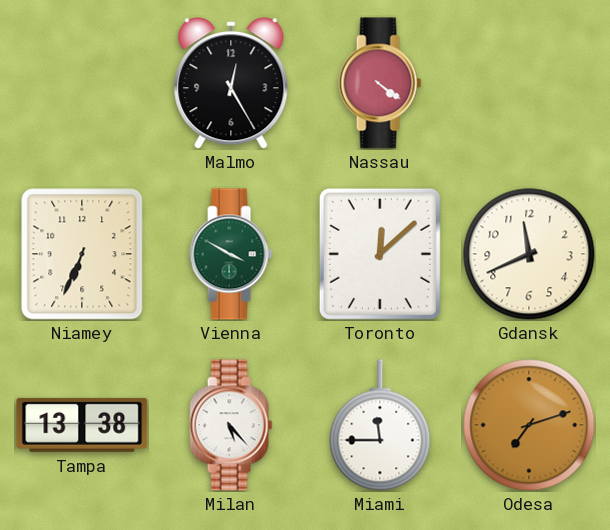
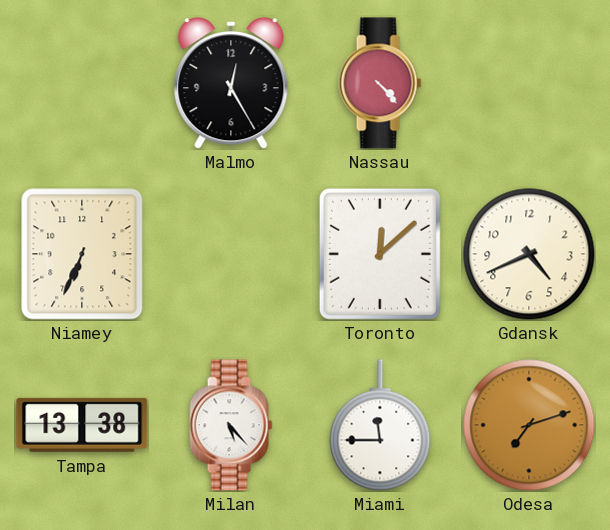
Nassau: 4:21 -> 4:23
Vienna: 3:50 -> none
Gdansk: 11:41 -> 4:41
